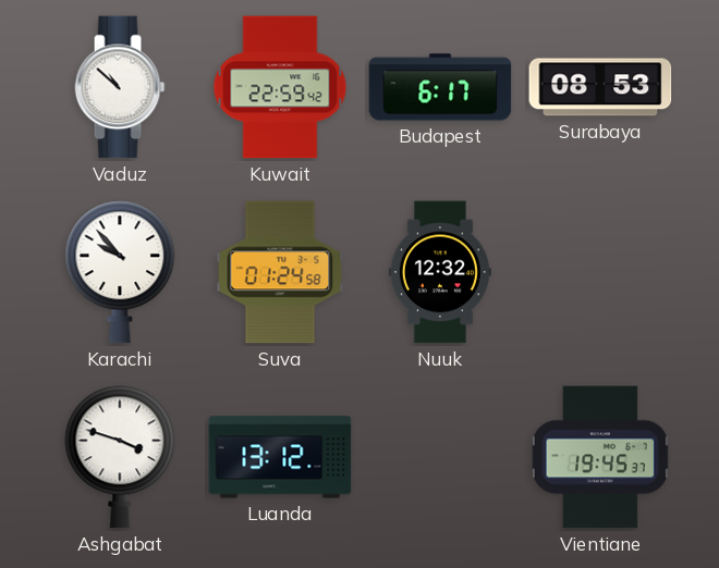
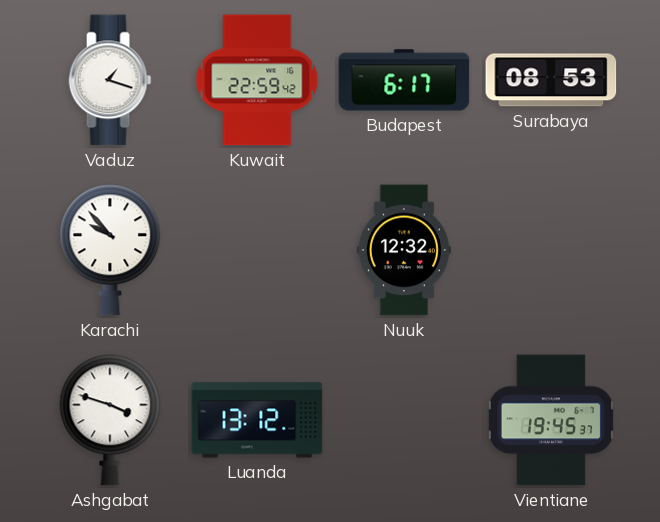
Vaduz: 10:52 -> 1:18
Suva: 01:24 -> none
